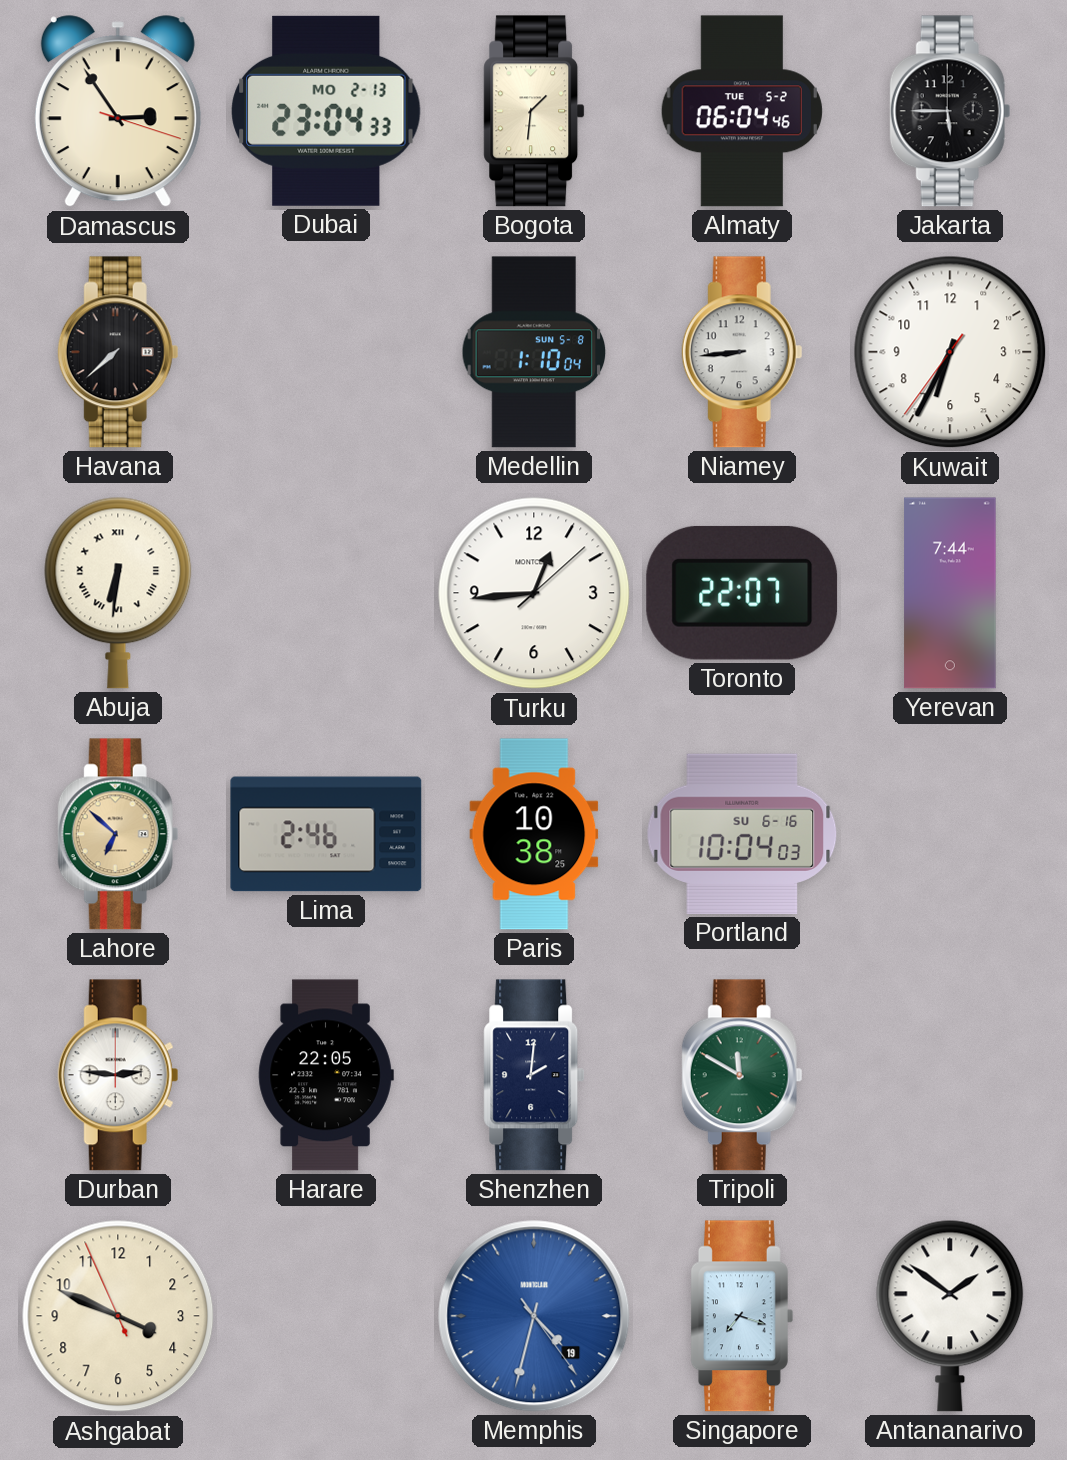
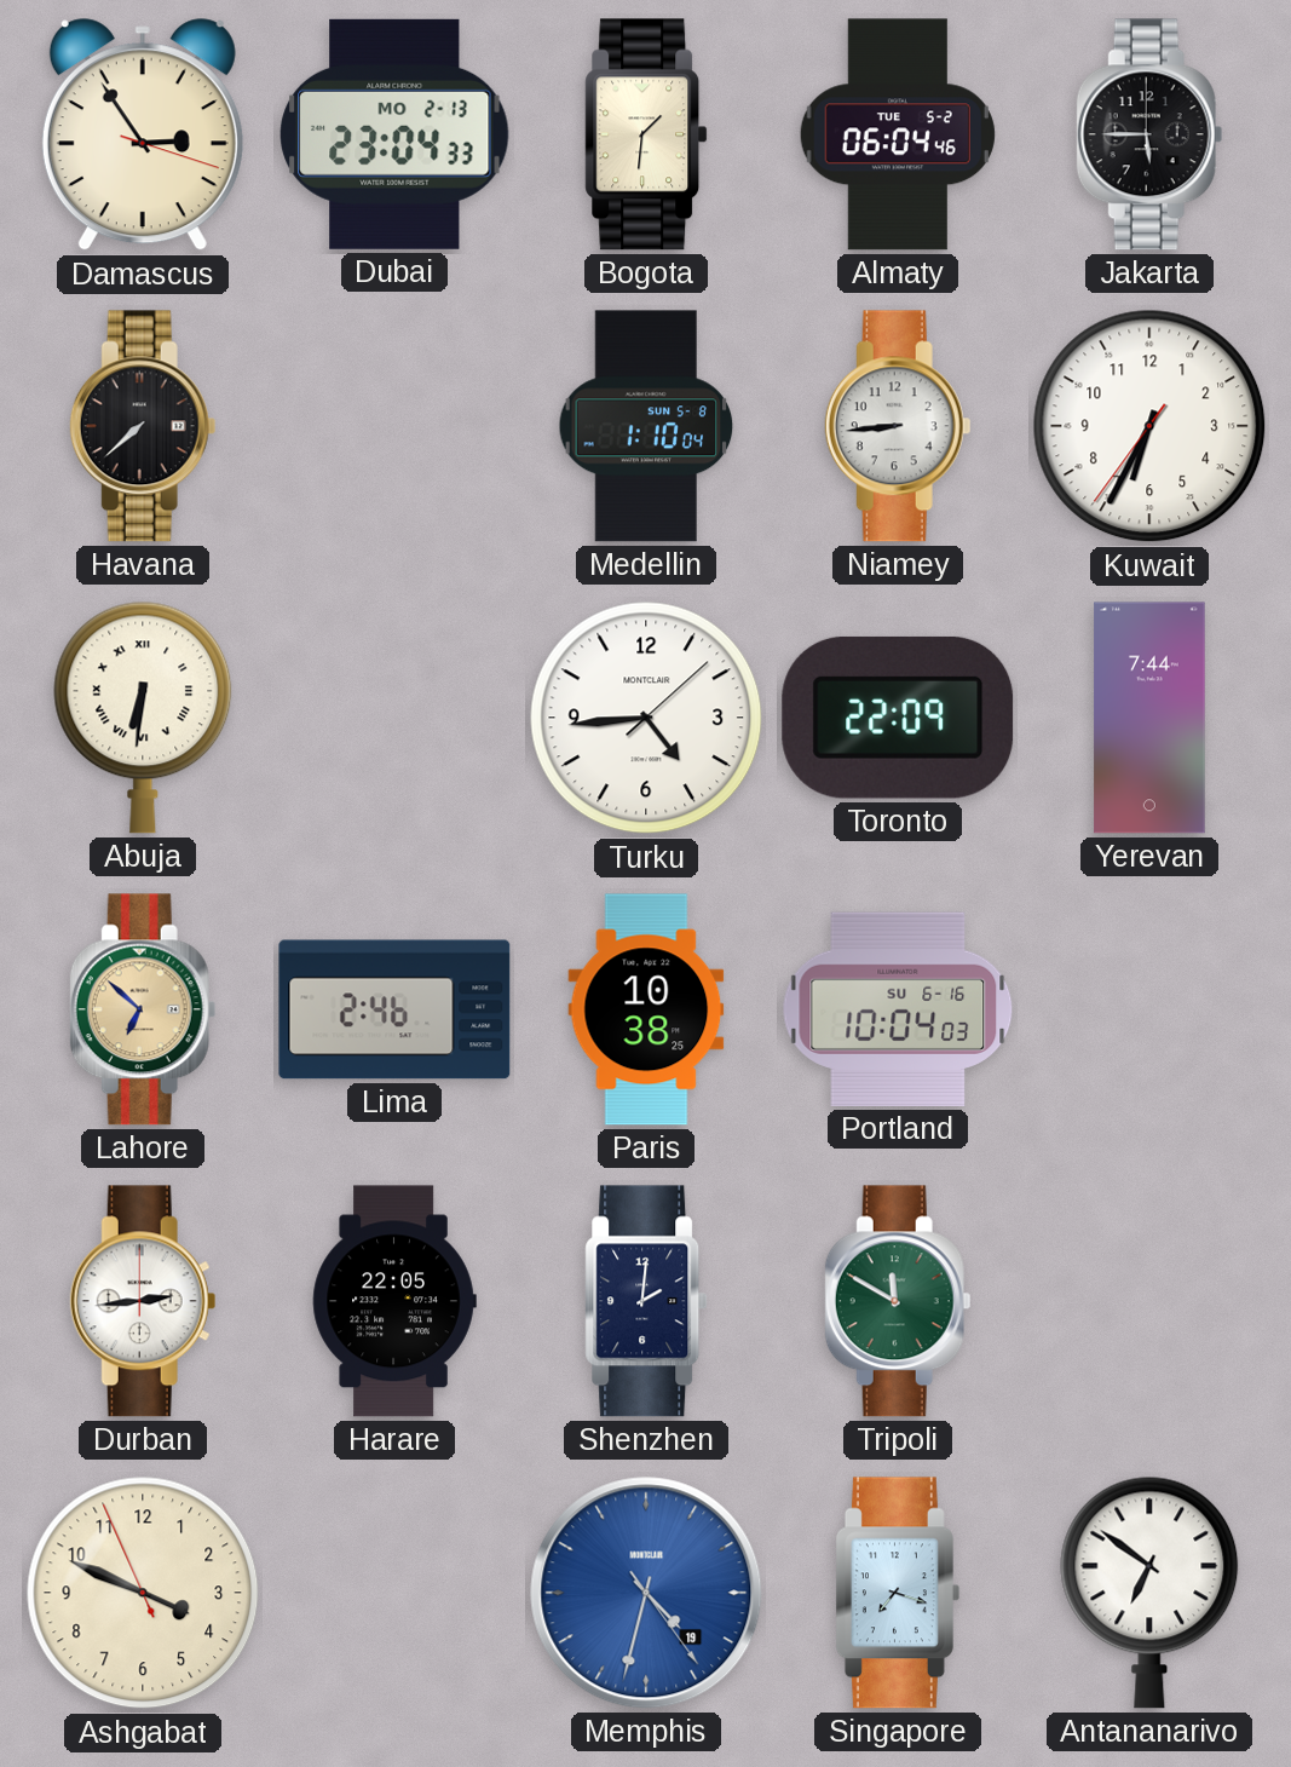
Turku: 12:44 -> 4:44
Toronto: 22:07 -> 22:09
Durban: 2:46 -> 2:44
Antananarivo: 1:51 -> 6:51
